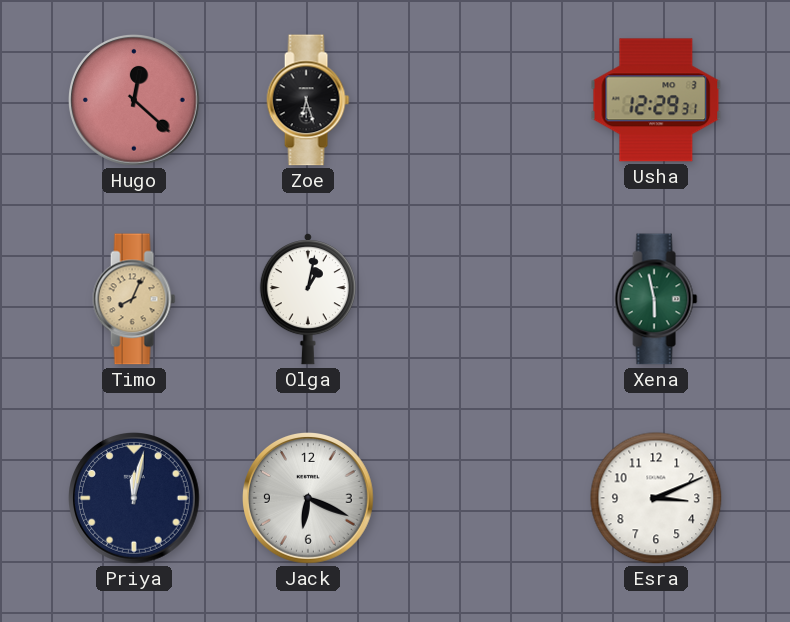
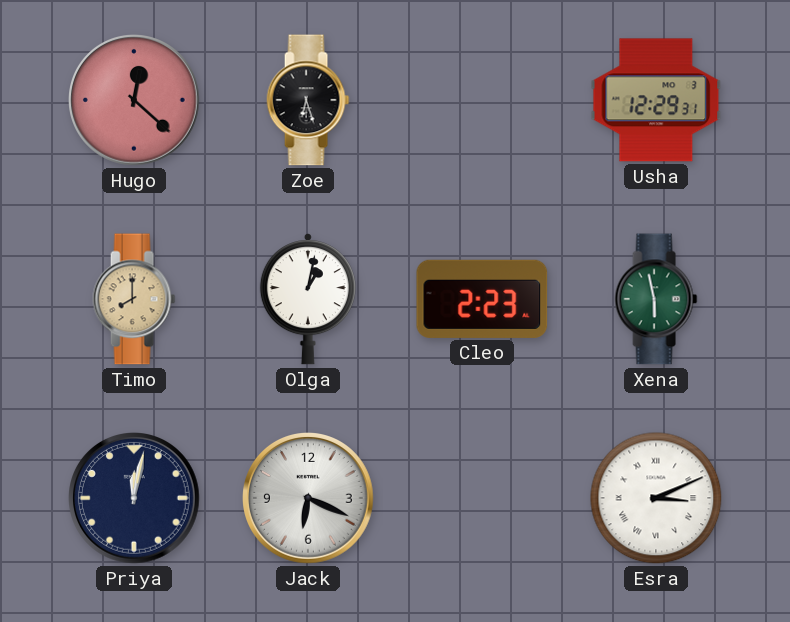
Timo: 8:04 -> 8:00
Cleo: none -> 2:23
Esra numerals: Arabic -> Roman
